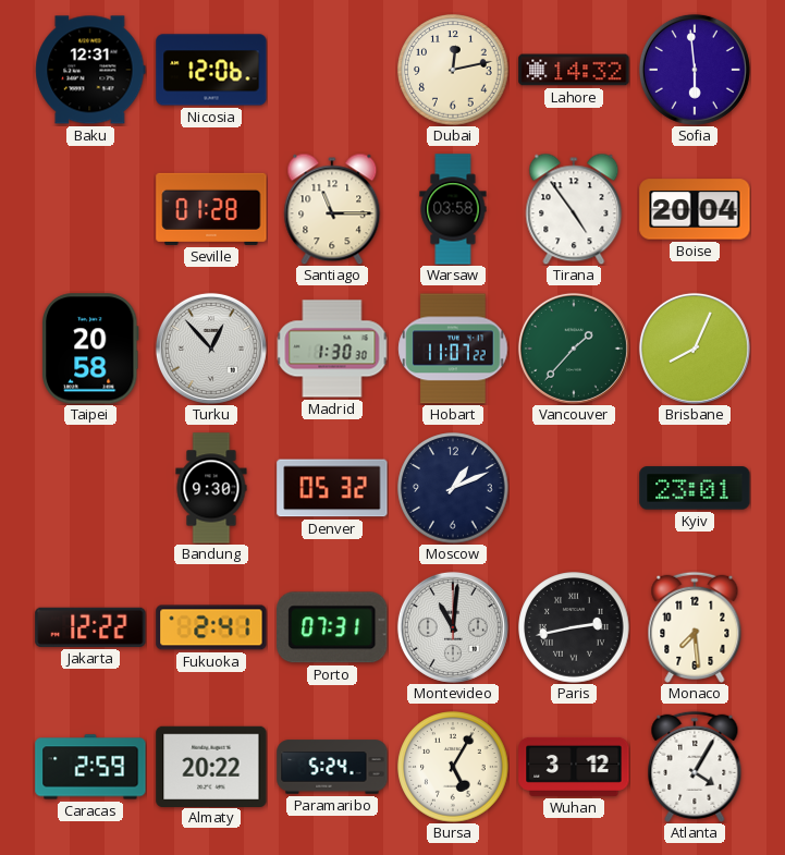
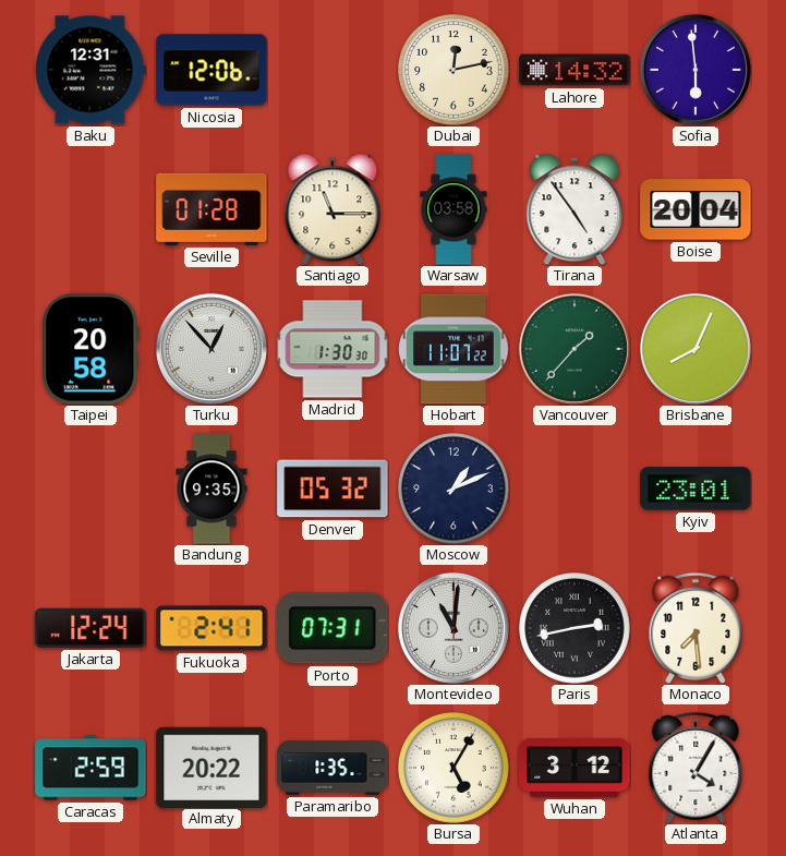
Bandung: 9:30 -> 9:35
Jakarta: 12:22 -> 12:24
Paramaribo: 5:24 -> 1:35
